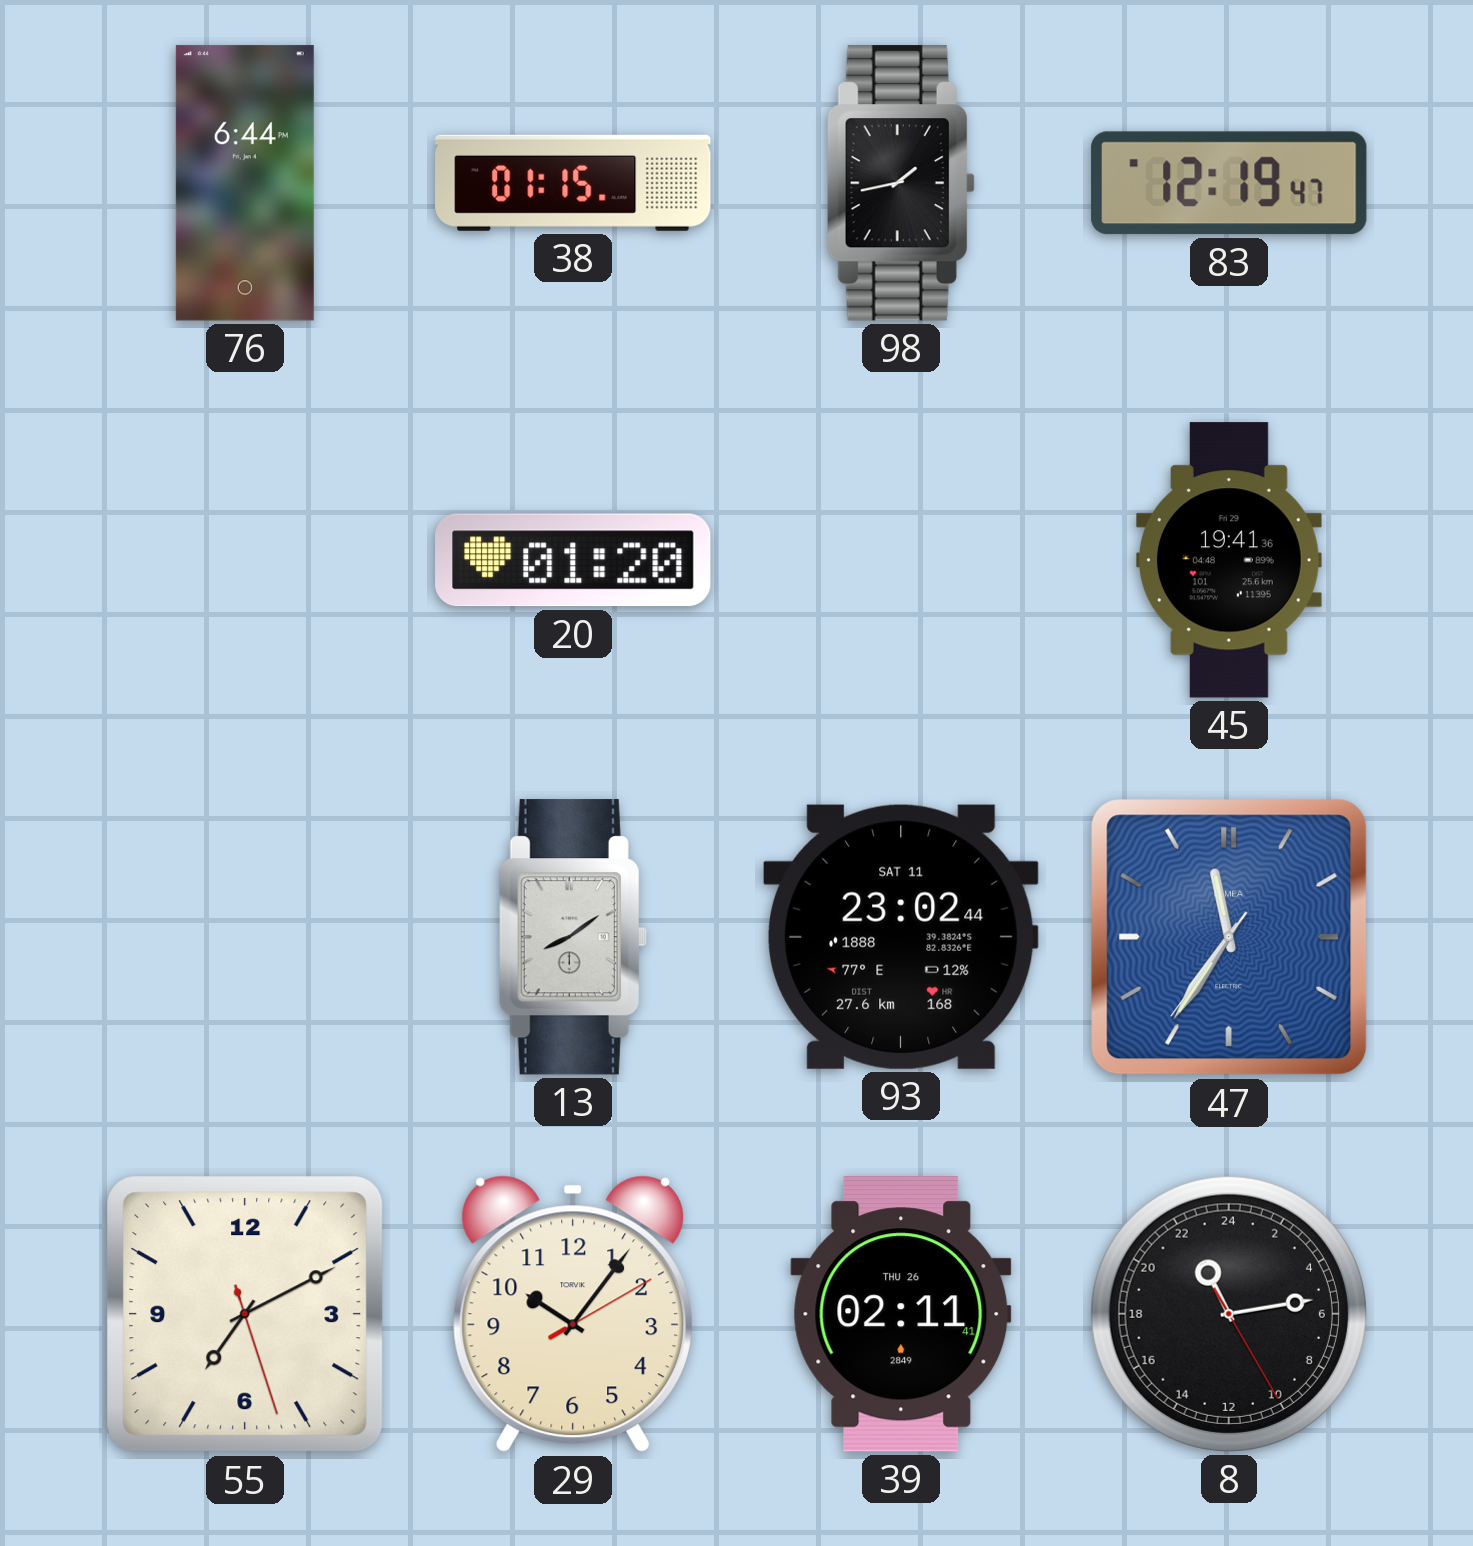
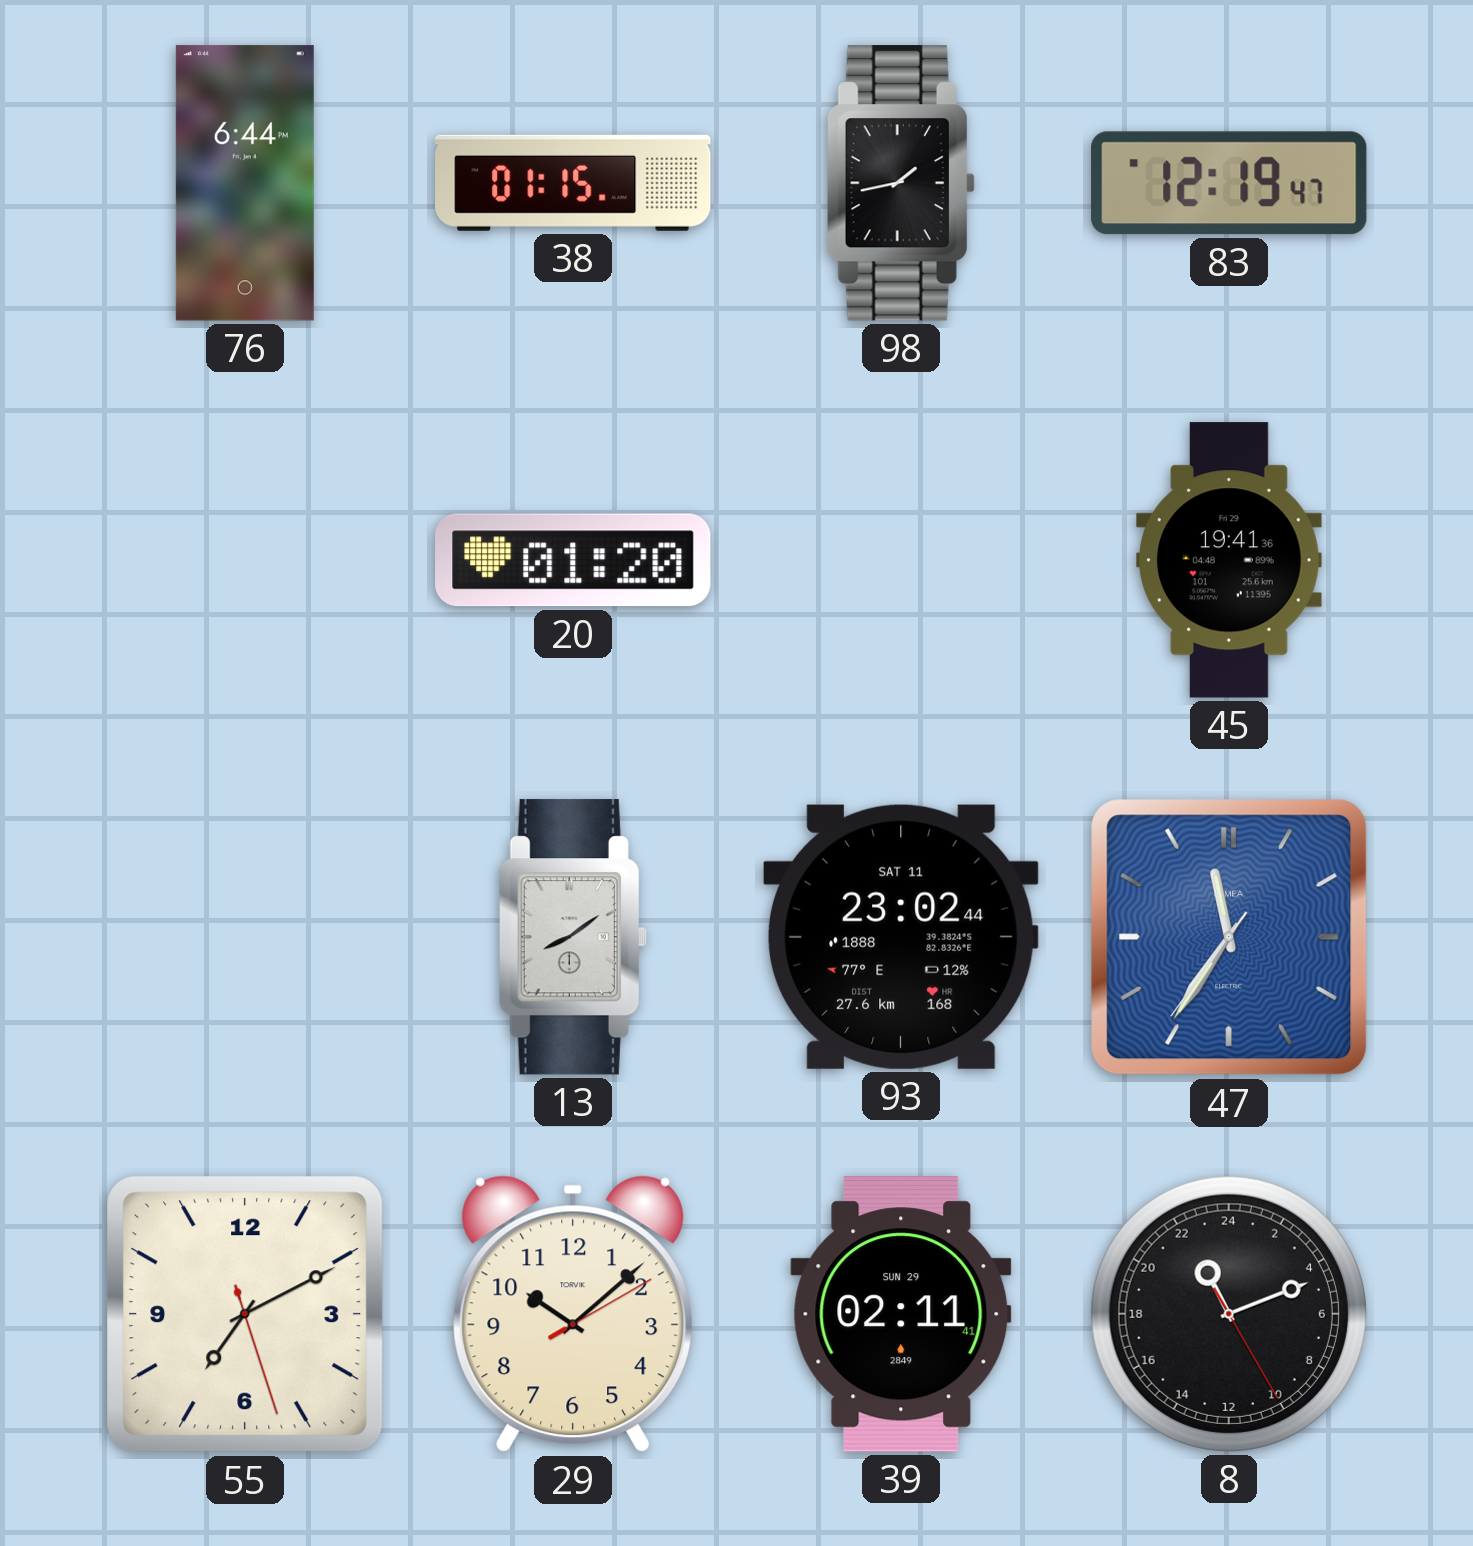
29: 10:06 -> 10:08
39 date: THU 26 -> SUN 29
8: 22:13 -> 22:11
